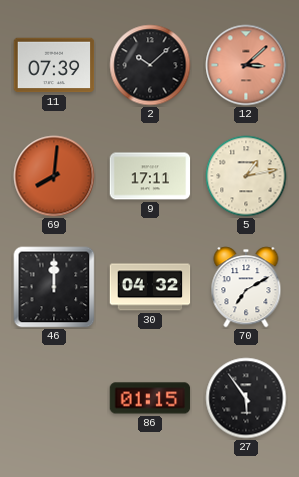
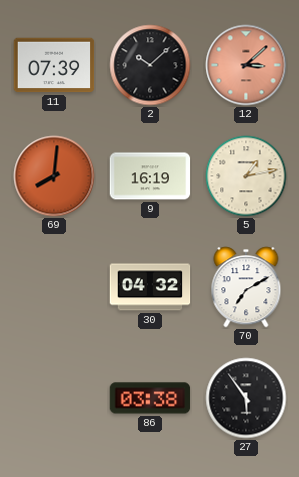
9: 17:11 -> 16:19
46: 12:00 -> none
86: 01:15 -> 03:38
